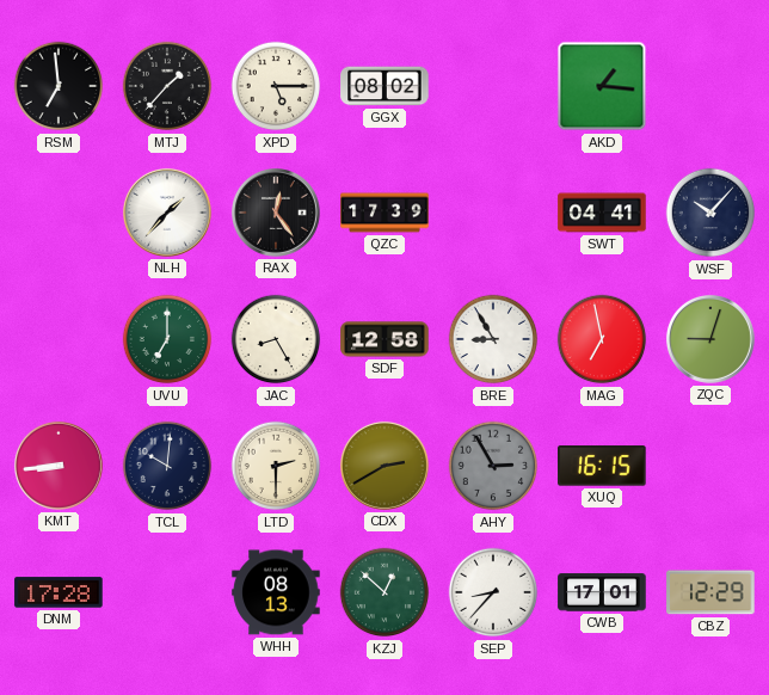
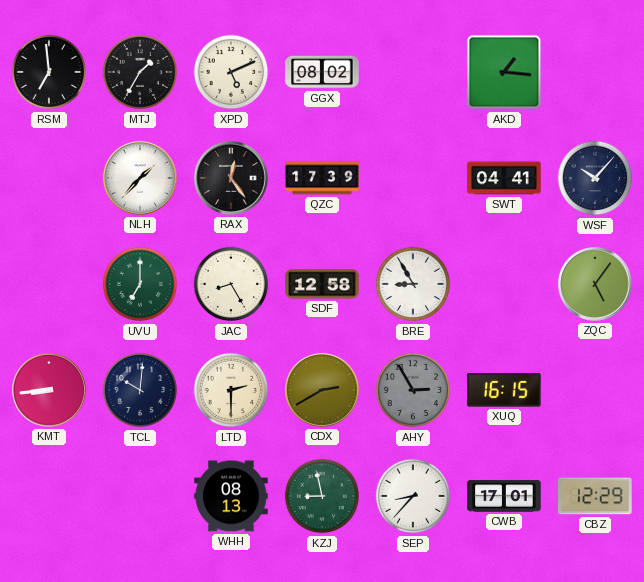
MTJ: 1:37 -> 1:35
XPD: 5:15 -> 5:11
MAG: 6:58 -> none
ZQC: 9:03 -> 5:06
DNM: 17:28 -> none
KZJ: 12:52 -> 8:58
